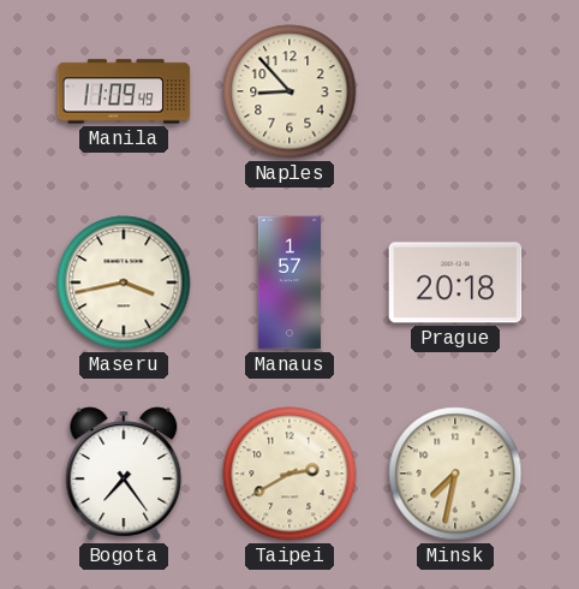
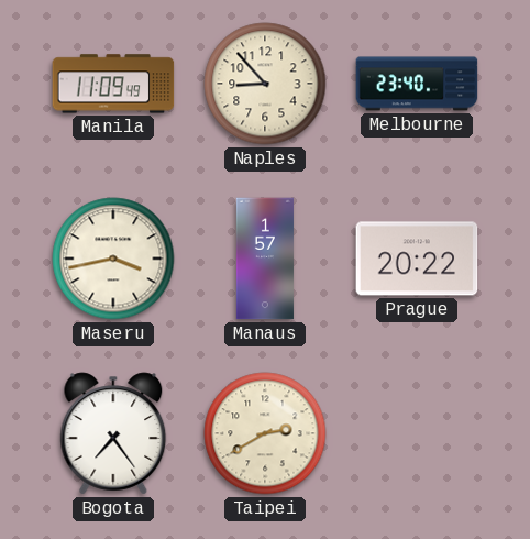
Melbourne: none -> 23:40
Prague: 20:18 -> 20:22
Minsk: 7:32 -> none
